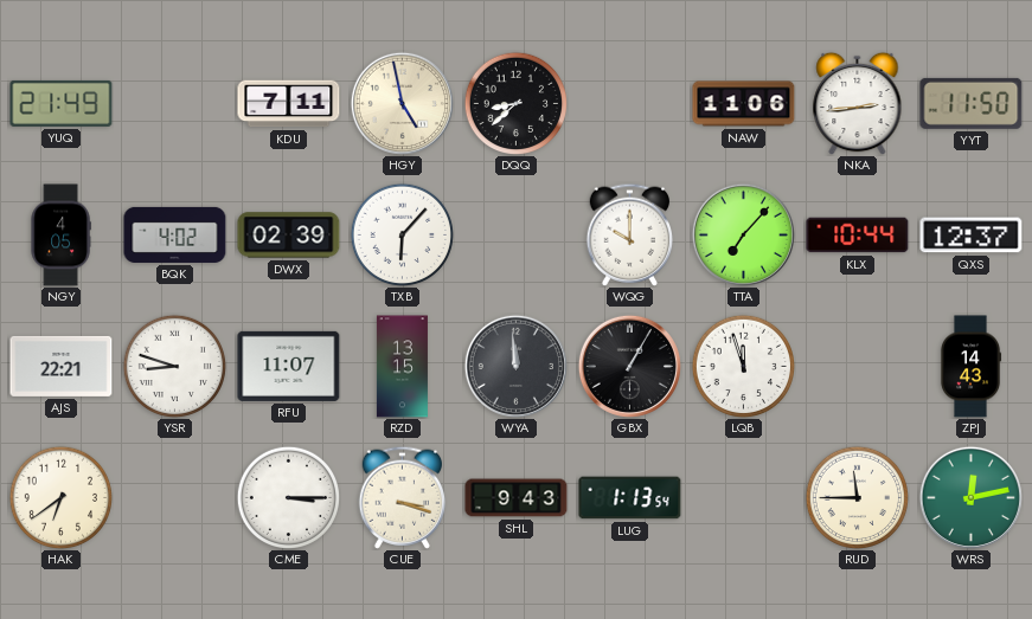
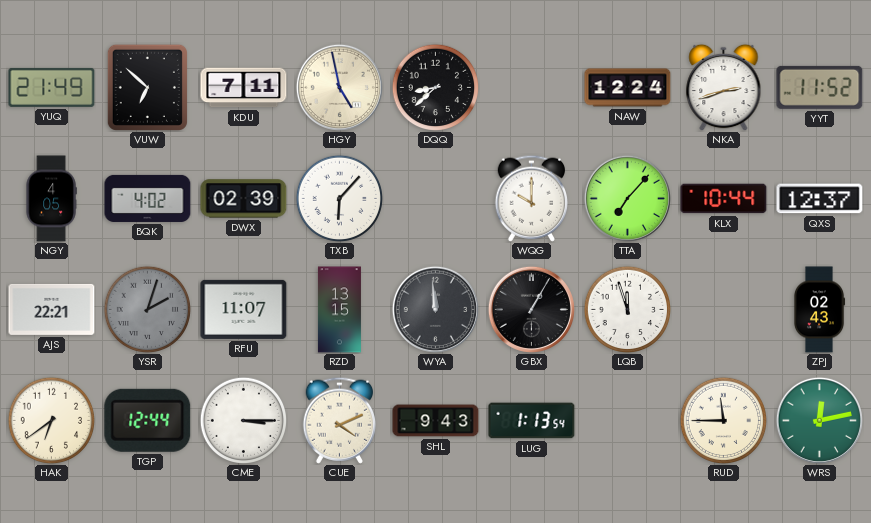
VUW: none -> 6:52
NAW: 11:06 -> 12:24
NKA: 2:44 -> 2:42
YYT: 11:50 -> 11:52
YSR: 8:48 -> 2:03
YSR dial: white -> grey
ZPJ: 14:43 -> 02:43
TGP: none -> 12:44
CUE: 3:18 -> 4:11
